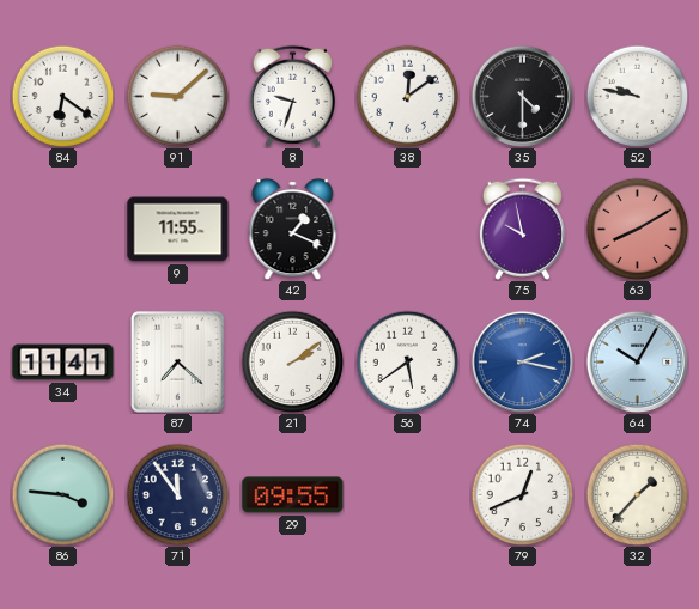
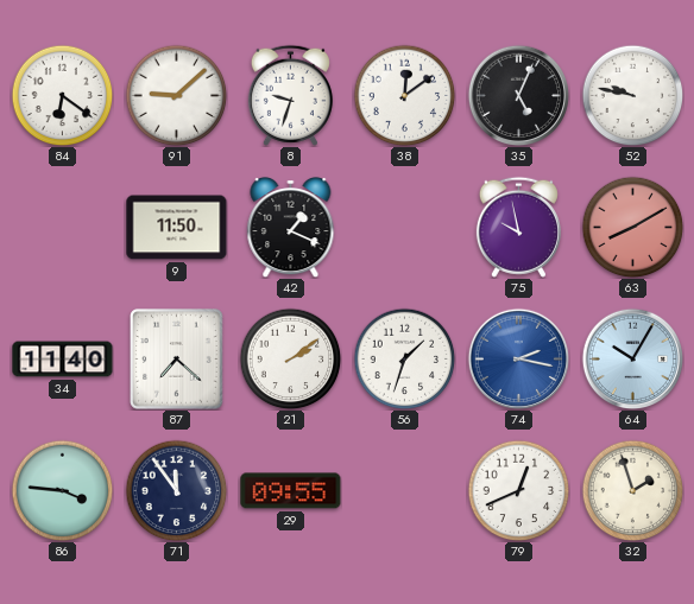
35: 4:30 -> 5:04
9: 11:55 -> 11:50
34: 11:41 -> 11:40
56: 5:39 -> 1:33
32: 1:37 -> 1:57
